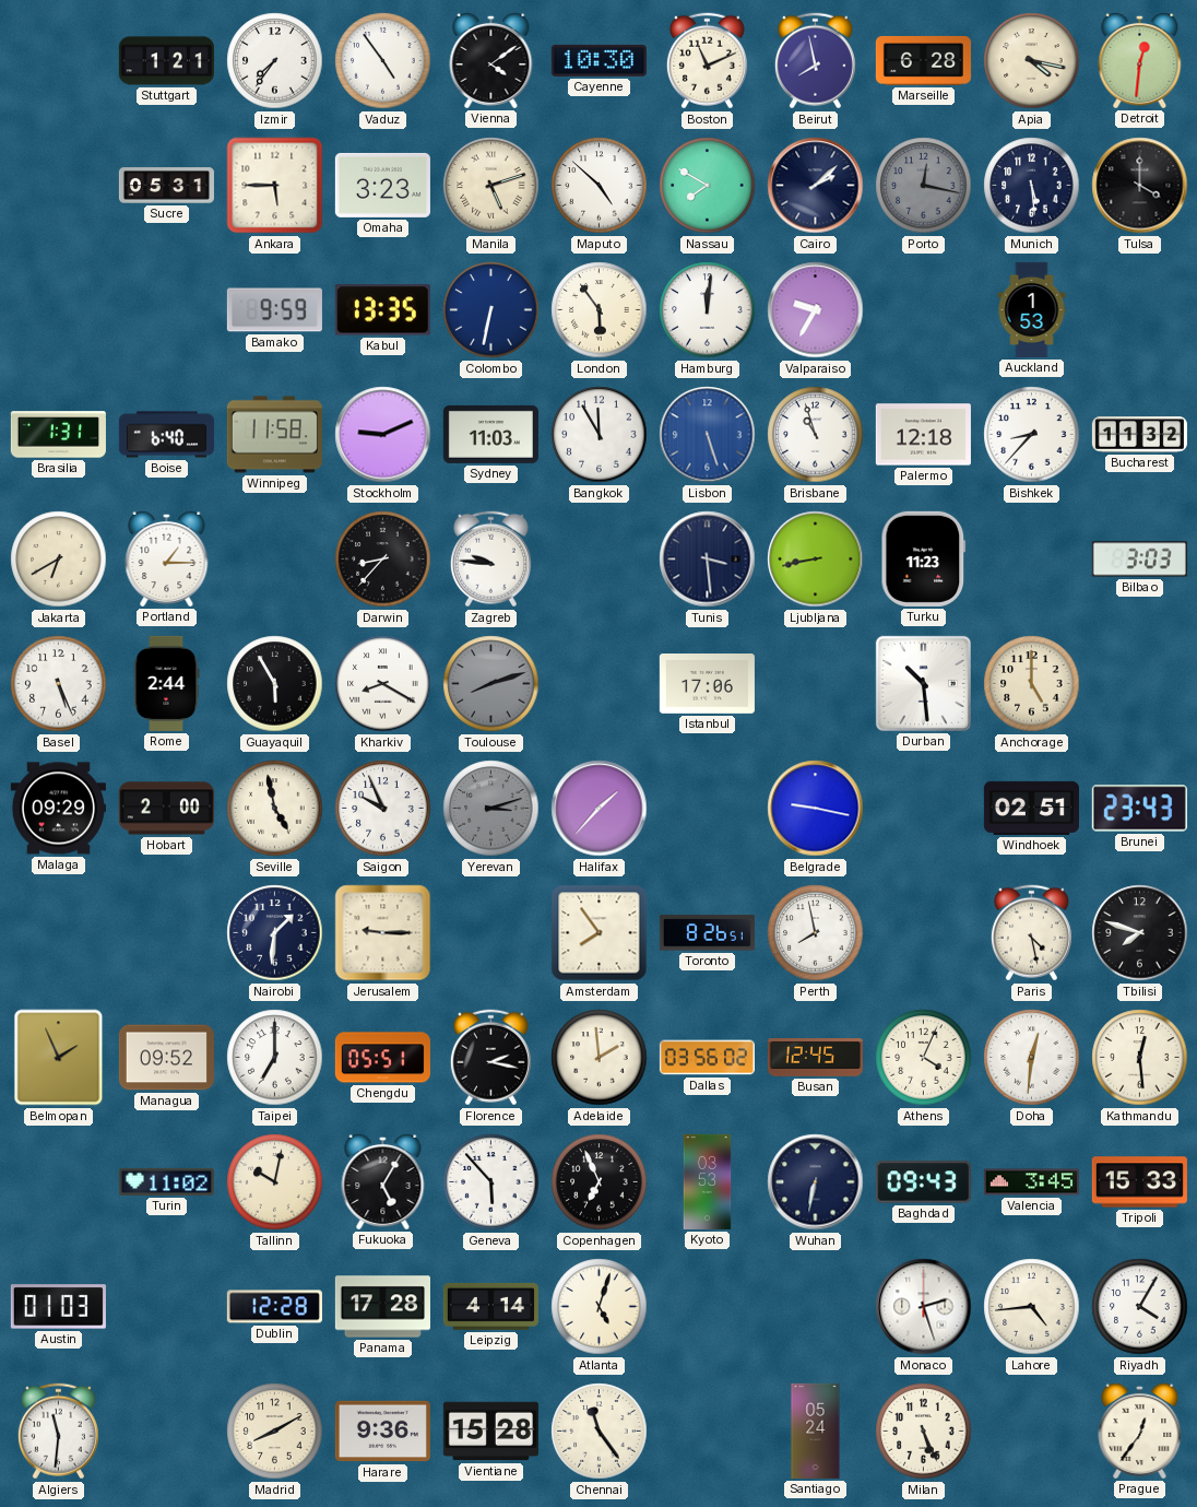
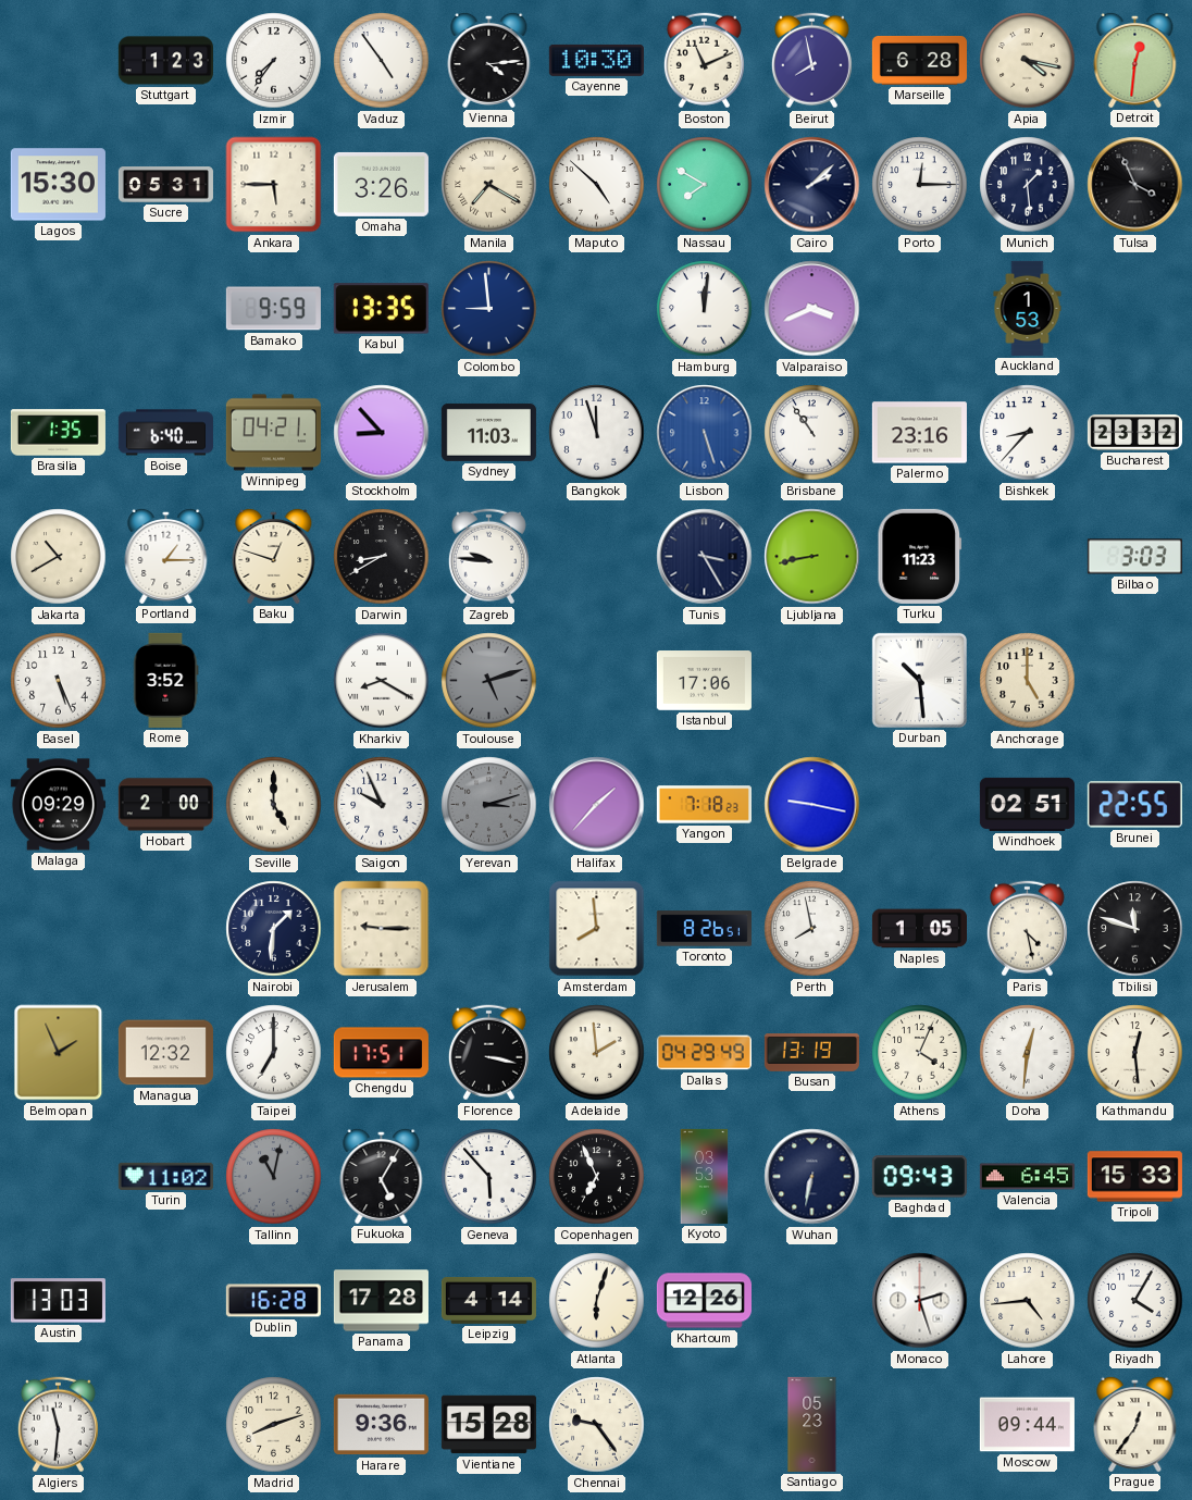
Stuttgart: 1:21 -> 1:23
Vienna: 4:09 -> 4:14
Lagos: none -> 15:30
Omaha: 3:23 -> 3:26
Manila: 5:12 -> 7:20
Porto: 12:17 -> 12:15
Porto dial: grey -> white
Munich: 5:29 -> 1:29
Tulsa: 4:00 -> 3:56
Colombo: 6:32 -> 8:59
London: 5:54 -> none
Valparaiso: 9:35 -> 3:41
Brasilia: 1:31 -> 1:35
Winnipeg: 11:58 -> 04:21
Stockholm: 9:11 -> 8:53
Bangkok: 11:55 -> 11:57
Brisbane: 10:57 -> 10:54
Palermo: 12:18 -> 23:16
Bucharest: 11:32 -> 23:32
Jakarta: 6:40 -> 10:40
Baku: none -> 12:48
Darwin: 8:37 -> 8:40
Tunis: 3:29 -> 3:25
Rome: 2:44 -> 3:52
Guayaquil: 5:55 -> none
Toulouse: 8:12 -> 5:12
Seville: 4:58 -> 5:00
Yangon: none -> 7:18
Brunei: 23:43 -> 22:55
Amsterdam: 7:54 -> 7:59
Naples: none -> 1:05
Tbilisi: 7:48 -> 11:48
Managua: 09:52 -> 12:32
Chengdu: 05:51 -> 17:51
Florence: 2:17 -> 3:17
Dallas: 03:56 -> 04:29
Busan: 12:45 -> 13:19
Tallinn: 10:02 -> 11:02
Tallinn dial: cream -> grey
Valencia: 3:45 -> 6:45
Austin: 01:03 -> 13:03
Dublin: 12:28 -> 16:28
Atlanta: 5:03 -> 6:03
Khartoum: none -> 12:26
Madrid: 8:10 -> 8:12
Chennai: 11:24 -> 9:24
Santiago: 05:24 -> 05:23
Milan: 5:26 -> none
Moscow: none -> 09:44
